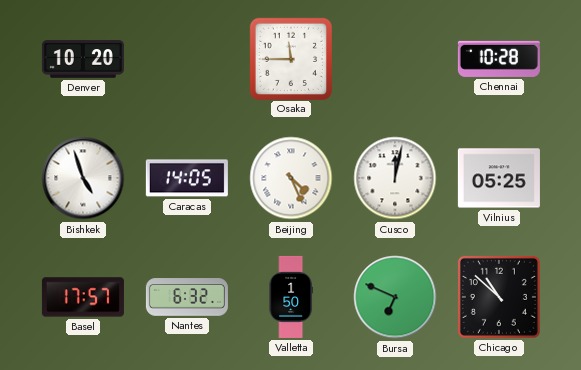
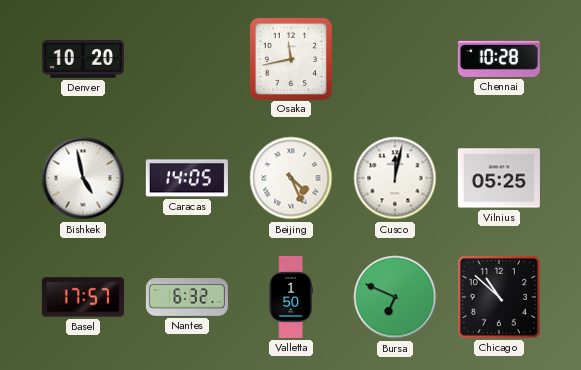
Osaka: 11:45 -> 11:43
Bishkek: 4:57 -> 4:58
